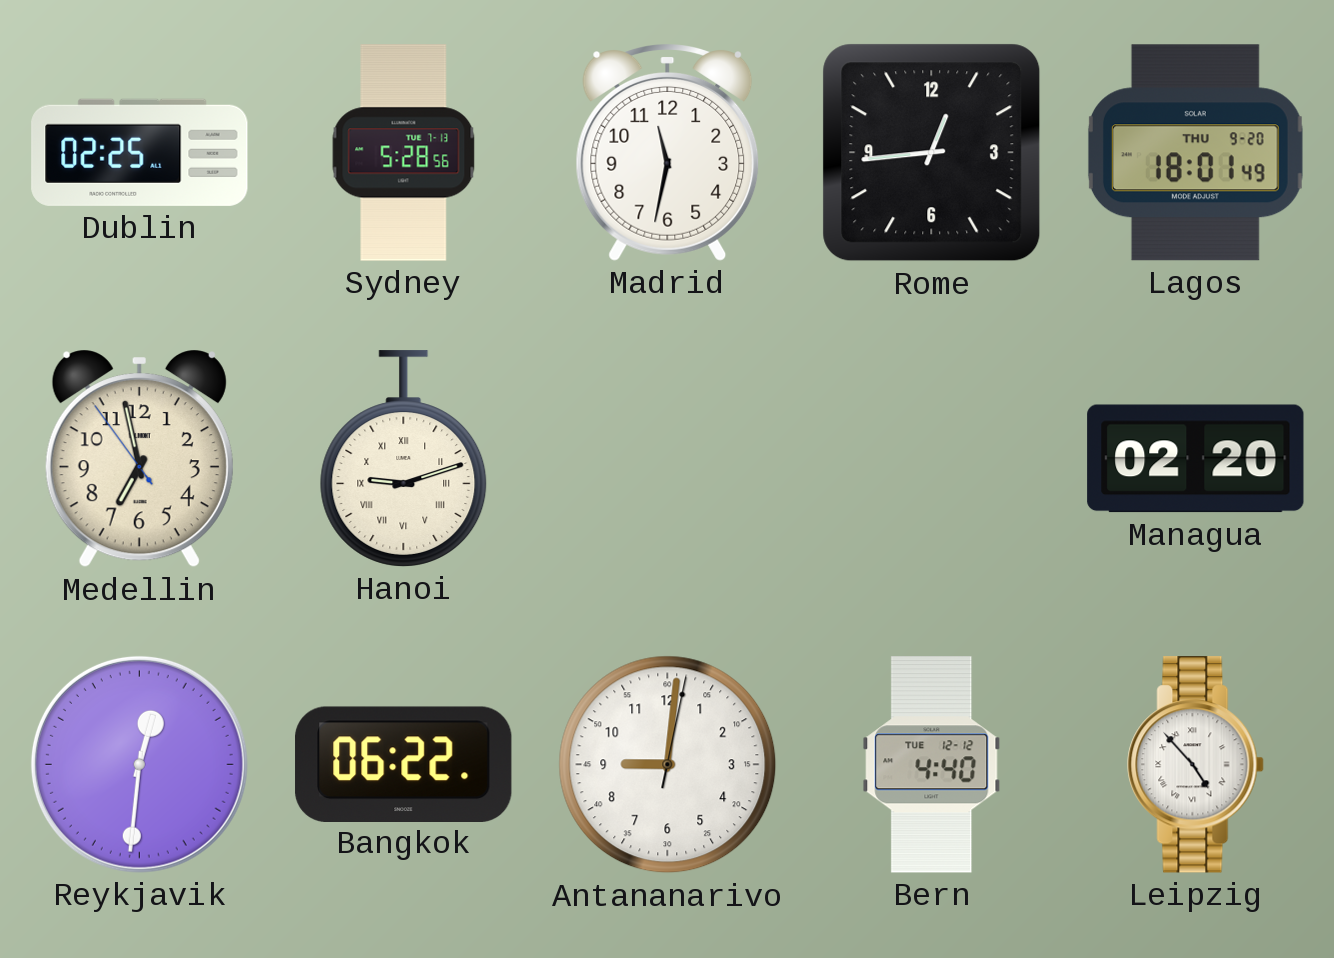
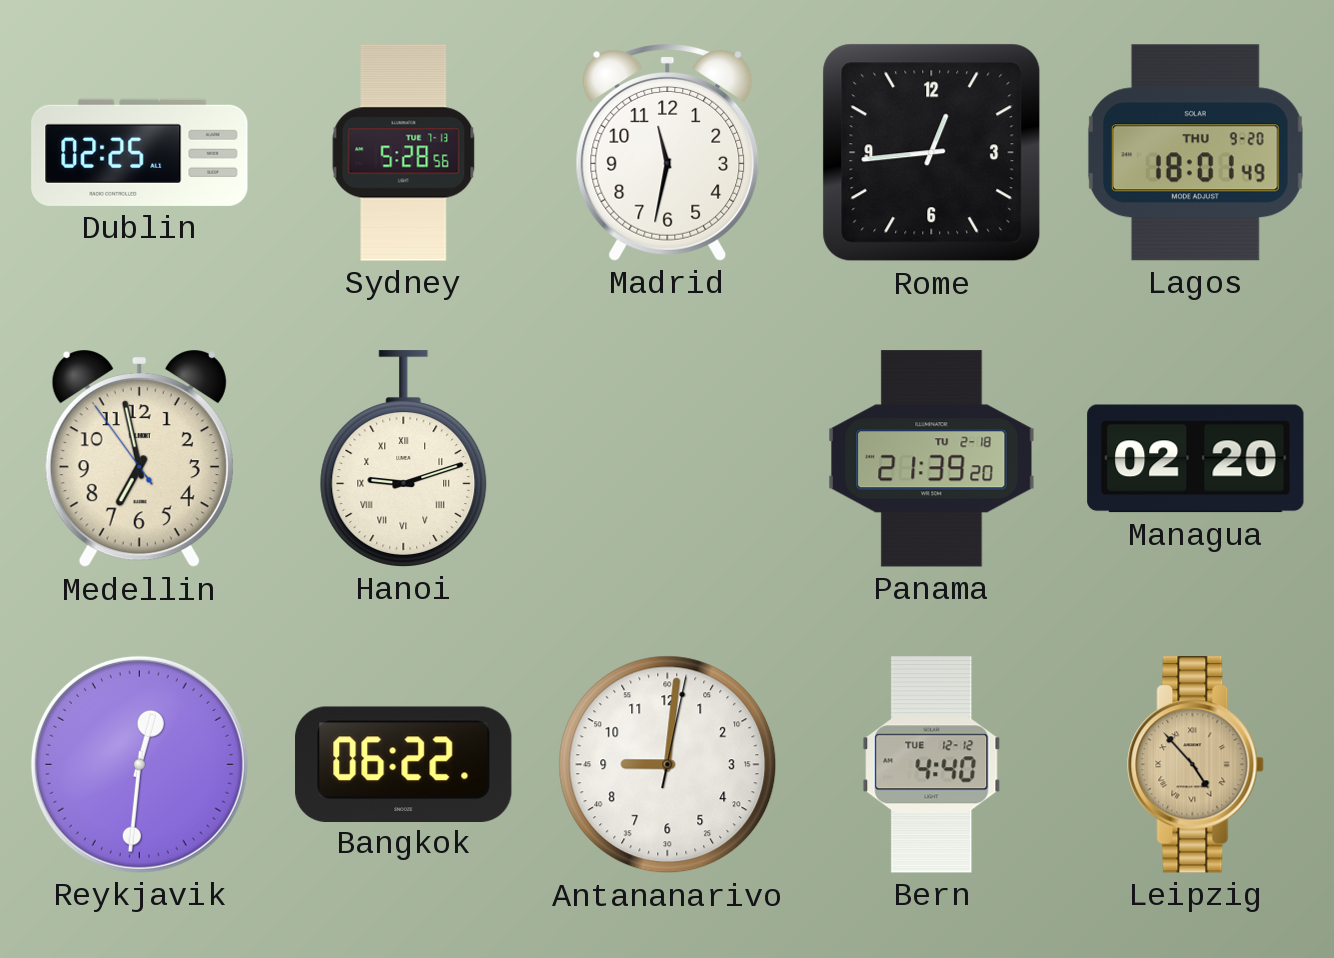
Panama: none -> 21:39
Leipzig dial: white -> champagne
